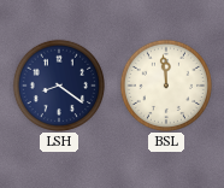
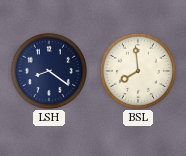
BSL: 11:59 -> 7:59
